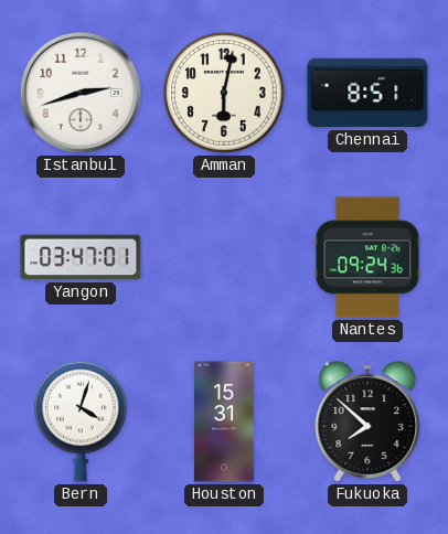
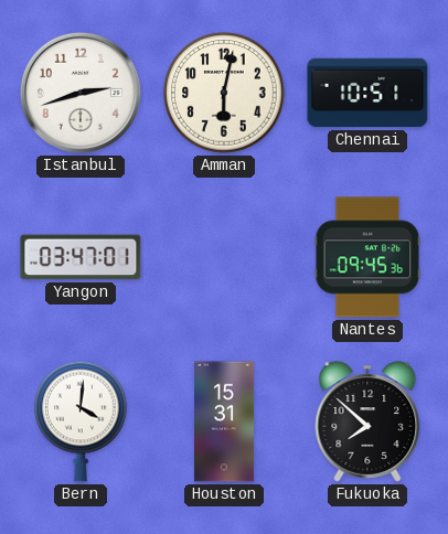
Chennai: 8:51 -> 10:51
Nantes: 09:24 -> 09:45
Bern: 4:03 -> 4:01
